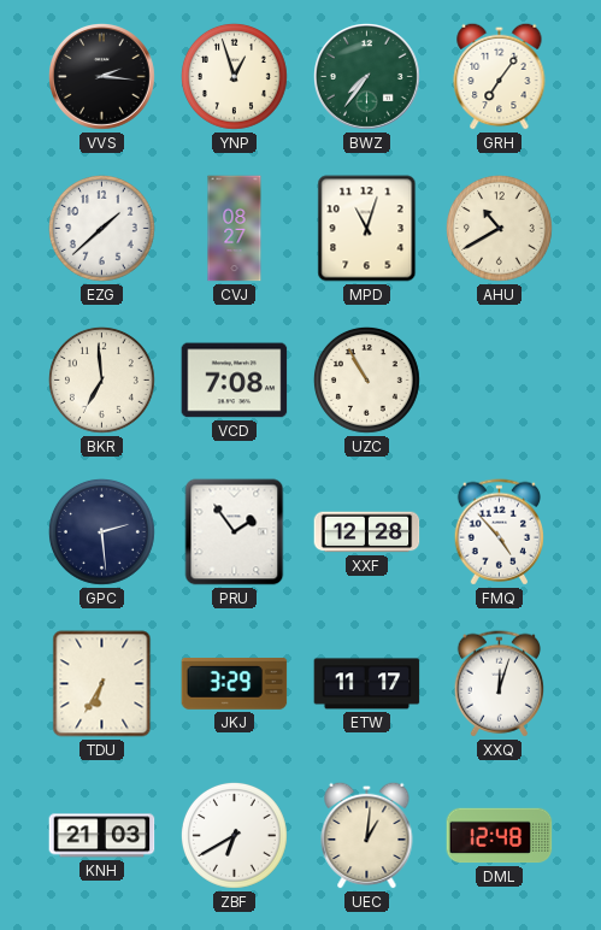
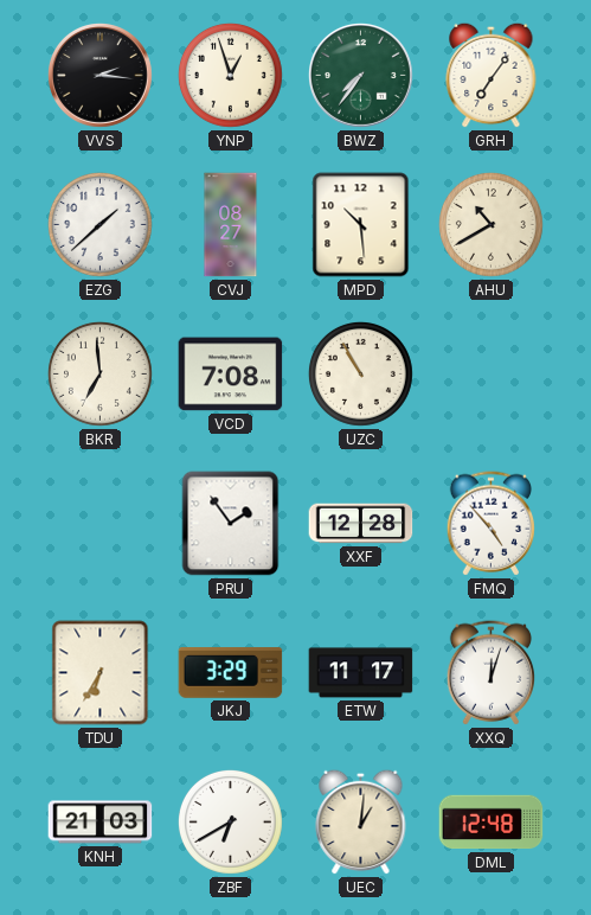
MPD: 11:03 -> 10:29
GPC: 2:29 -> none
